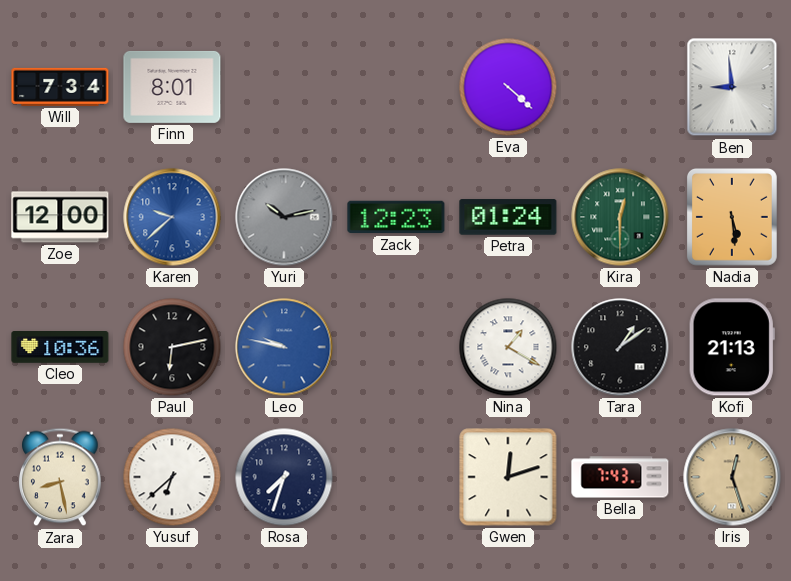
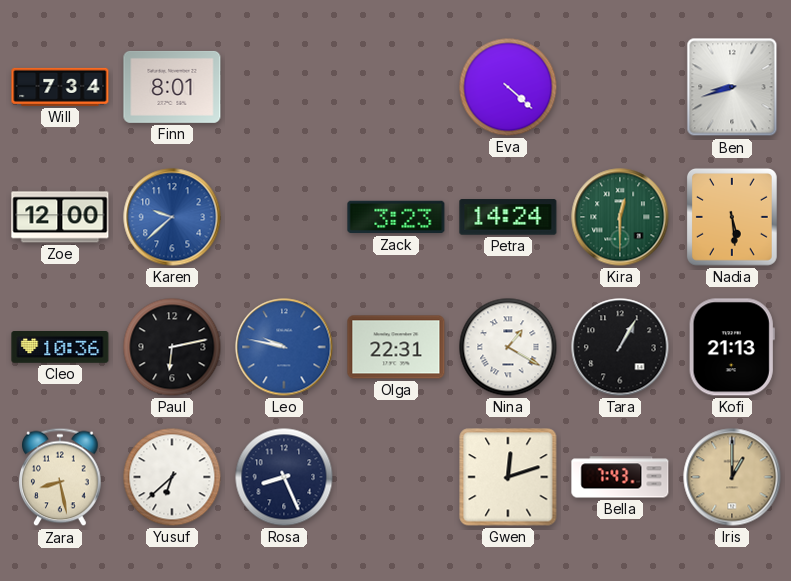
Ben: 8:59 -> 8:42
Yuri: 10:13 -> none
Zack: 12:23 -> 3:23
Petra: 01:24 -> 14:24
Olga: none -> 22:31
Tara: 1:09 -> 1:05
Rosa: 7:33 -> 8:26
Iris: 12:27 -> 1:00
